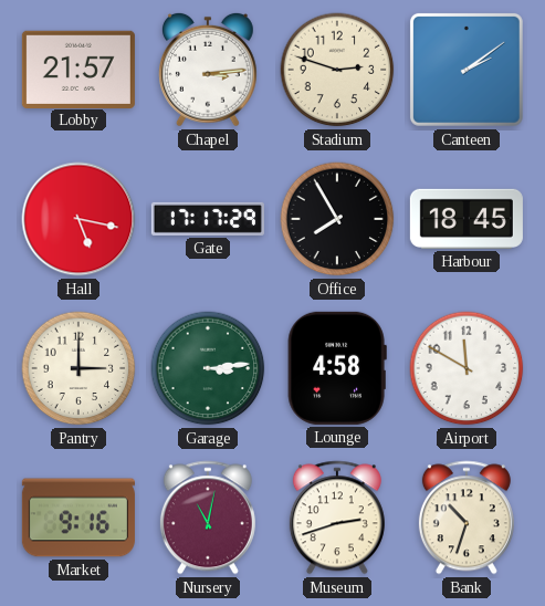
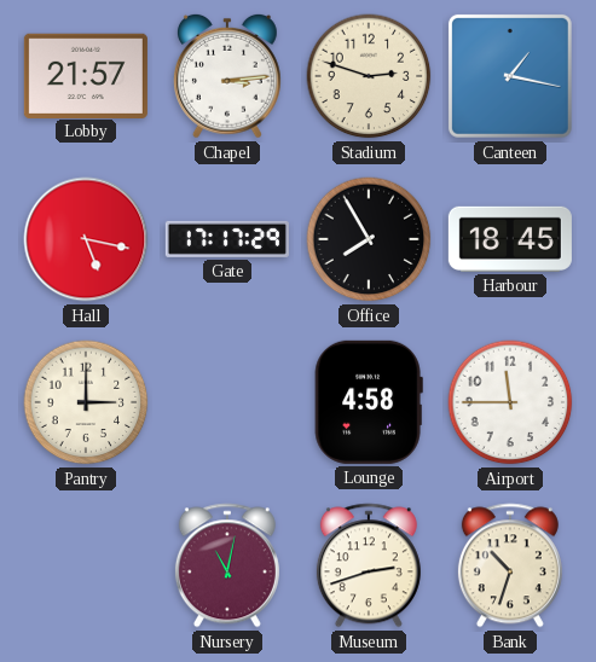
Canteen: 2:09 -> 1:17
Garage: 3:14 -> none
Airport: 11:50 -> 11:45
Market: 9:16 -> none
